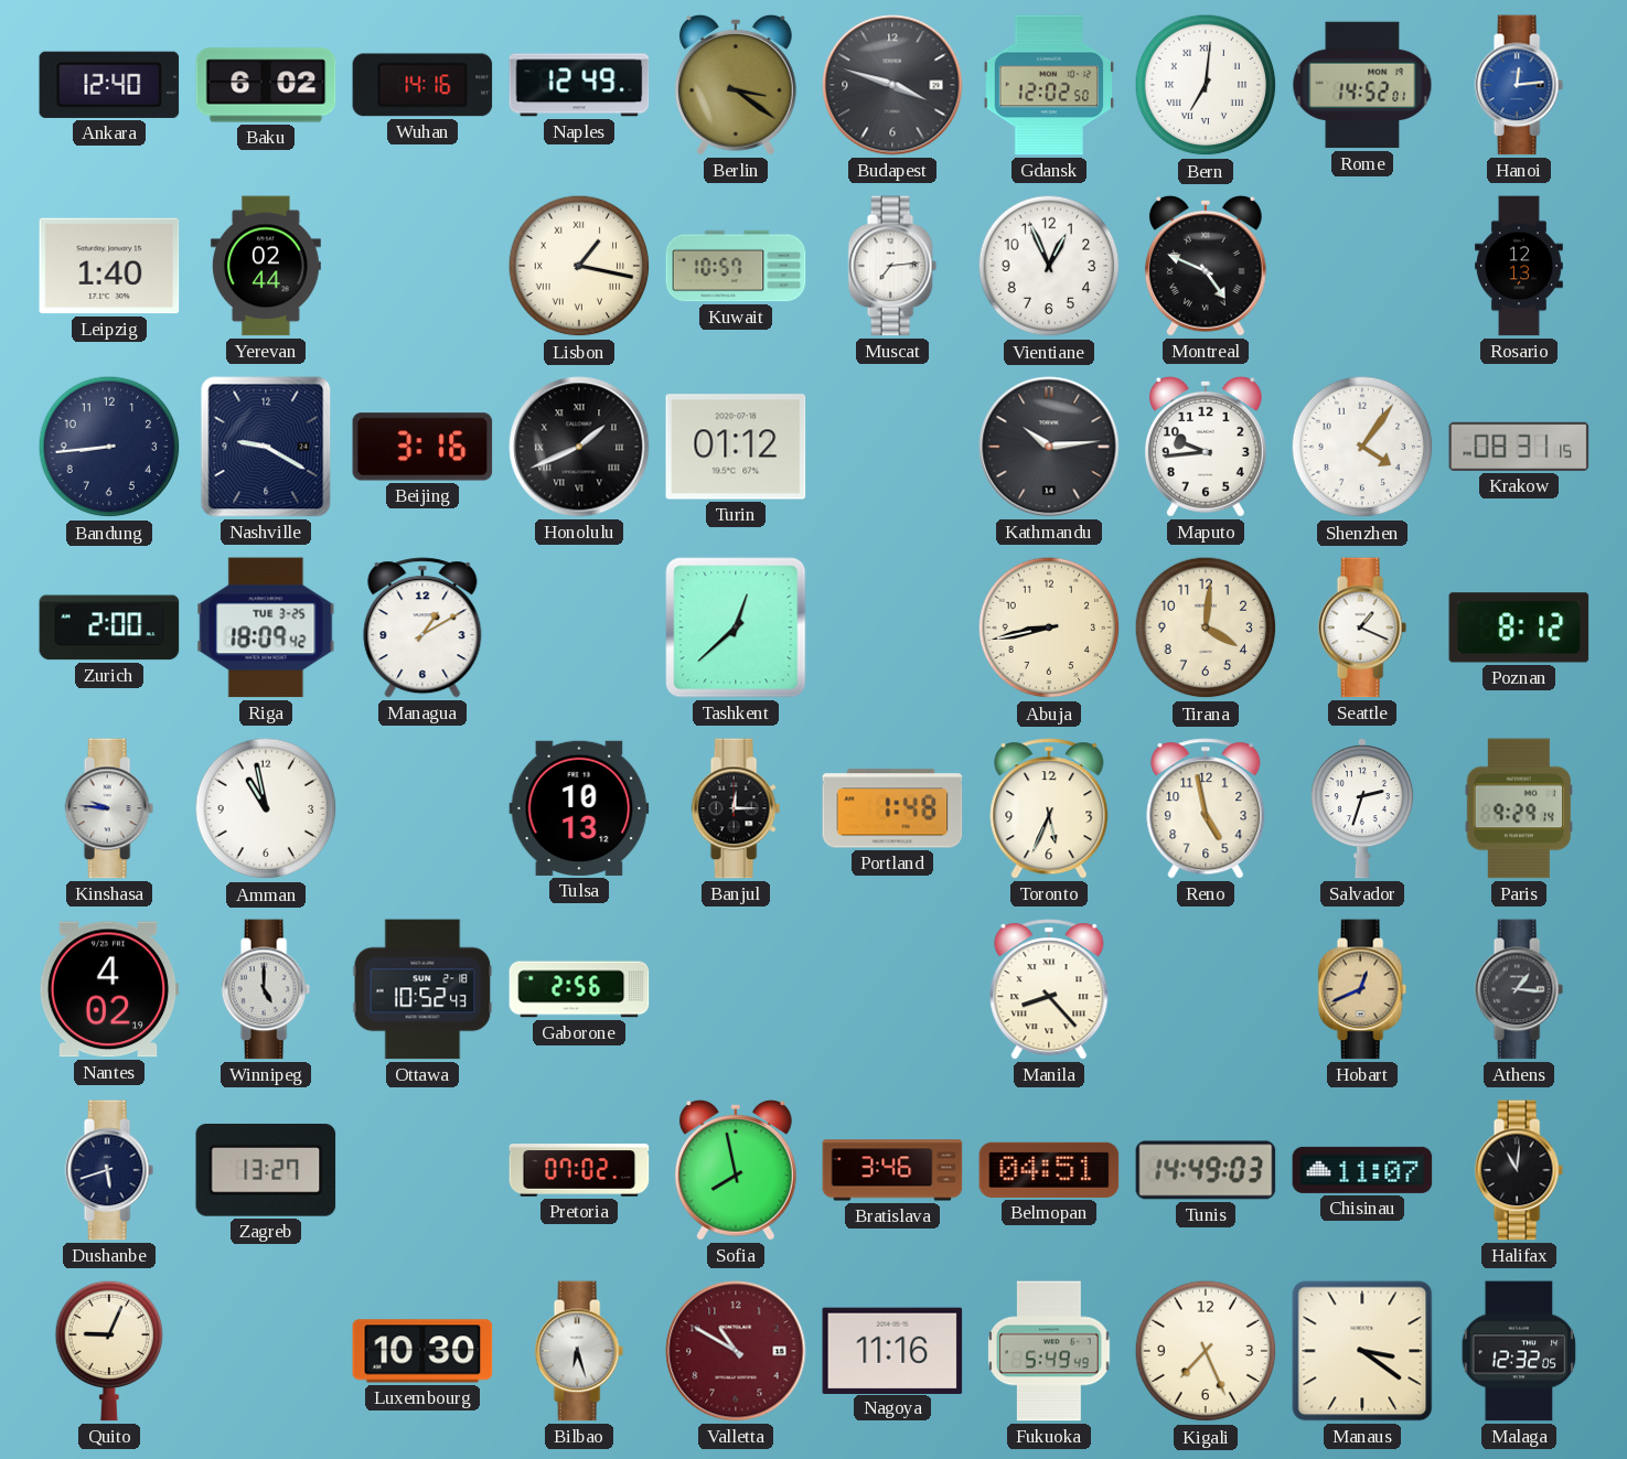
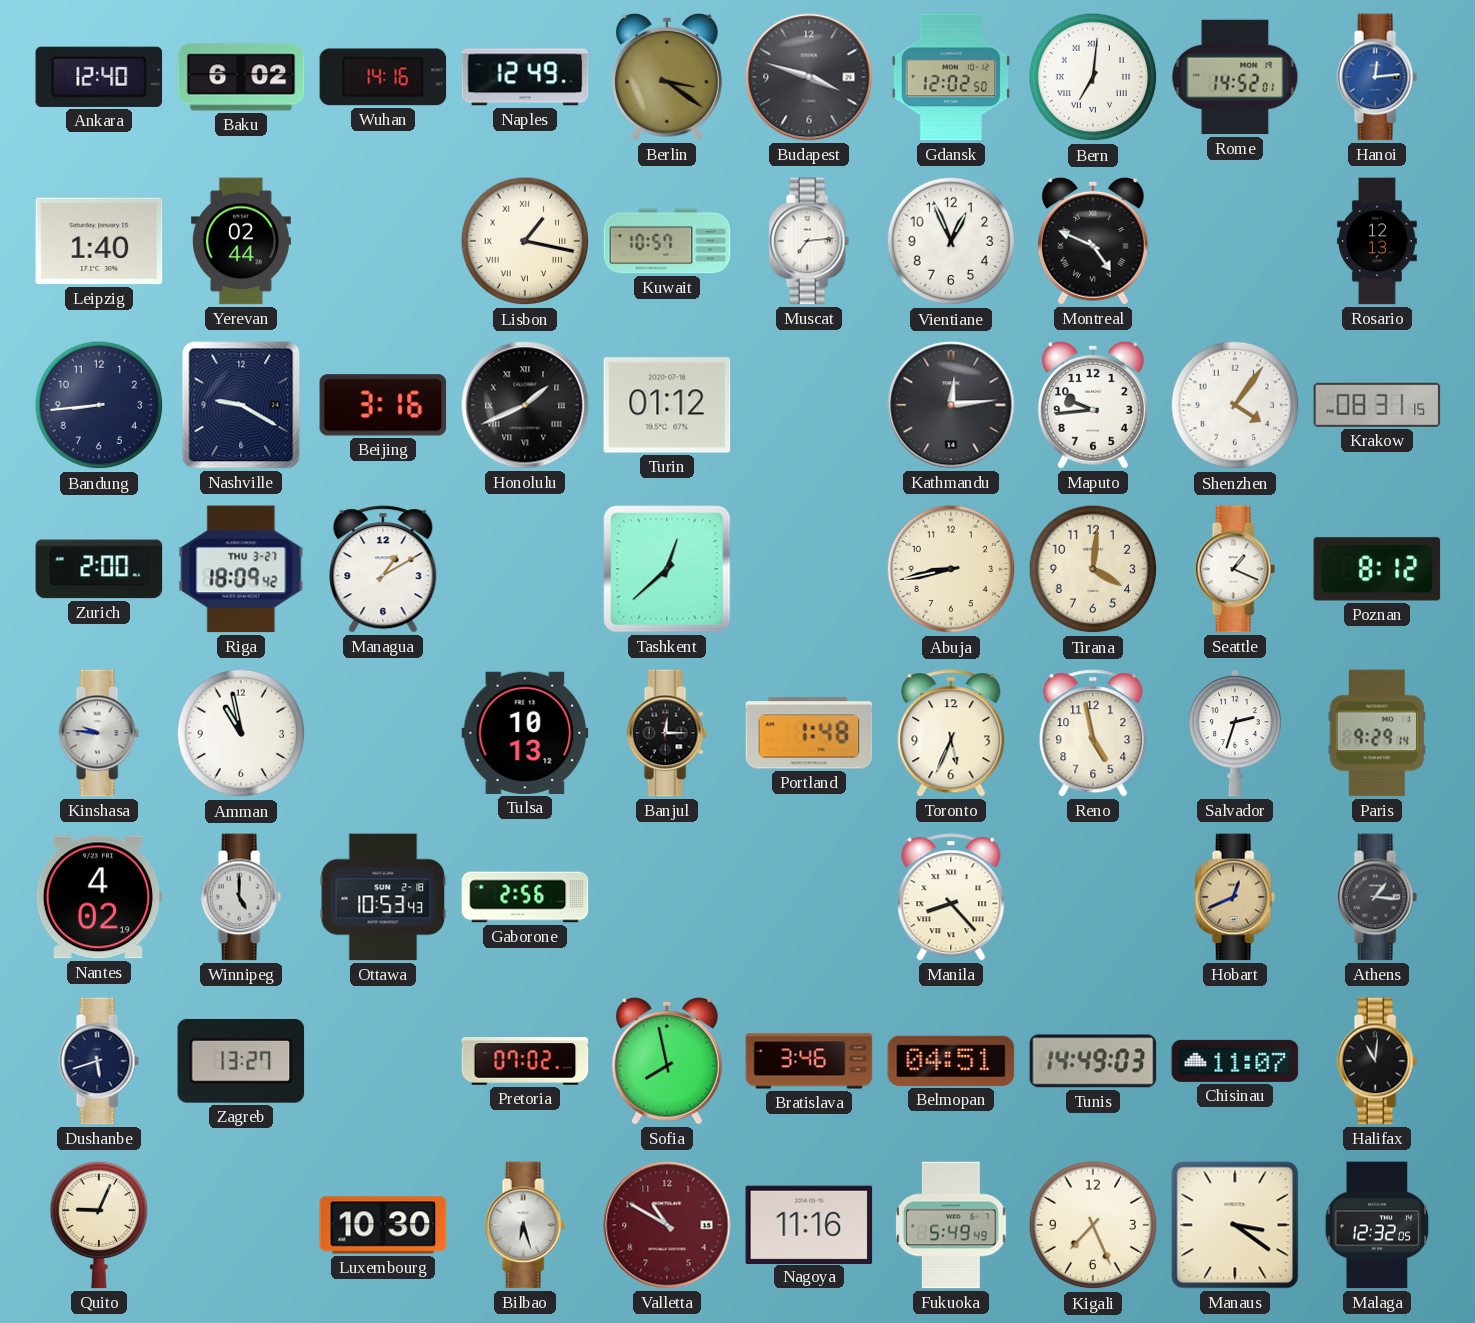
Kathmandu: 10:14 -> 12:14
Riga date: TUE 3-25 -> THU 3-27
Ottawa: 10:52 -> 10:53
